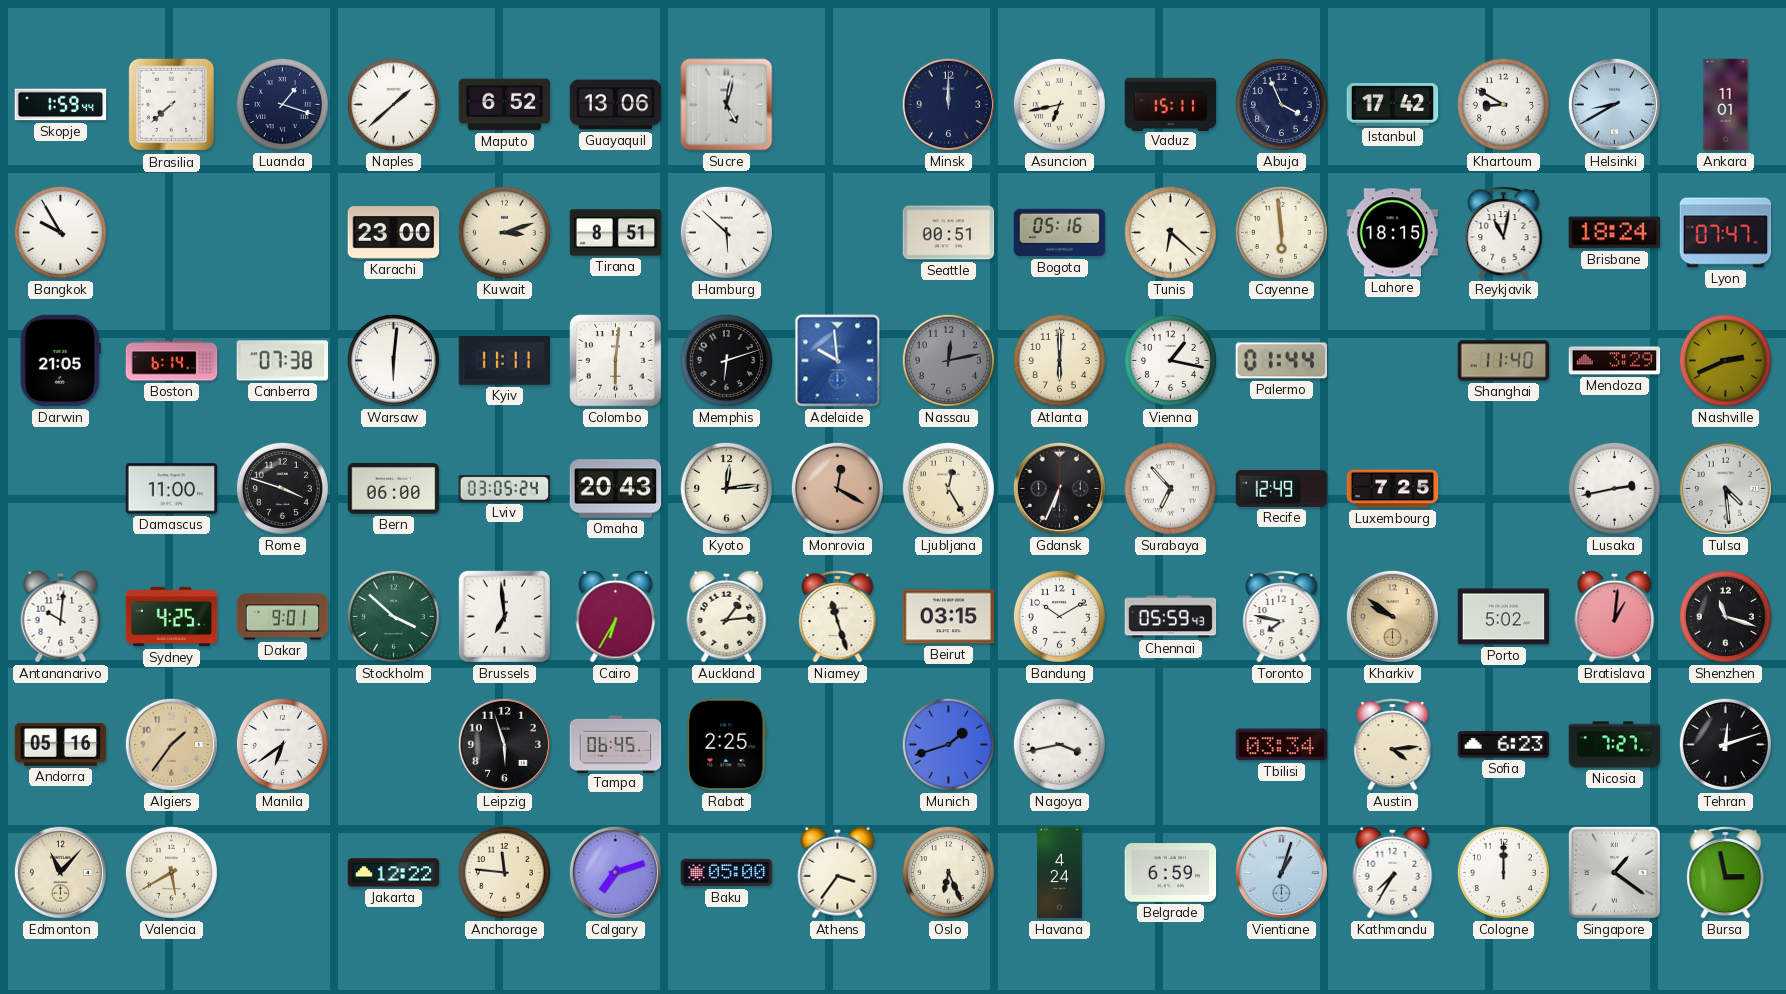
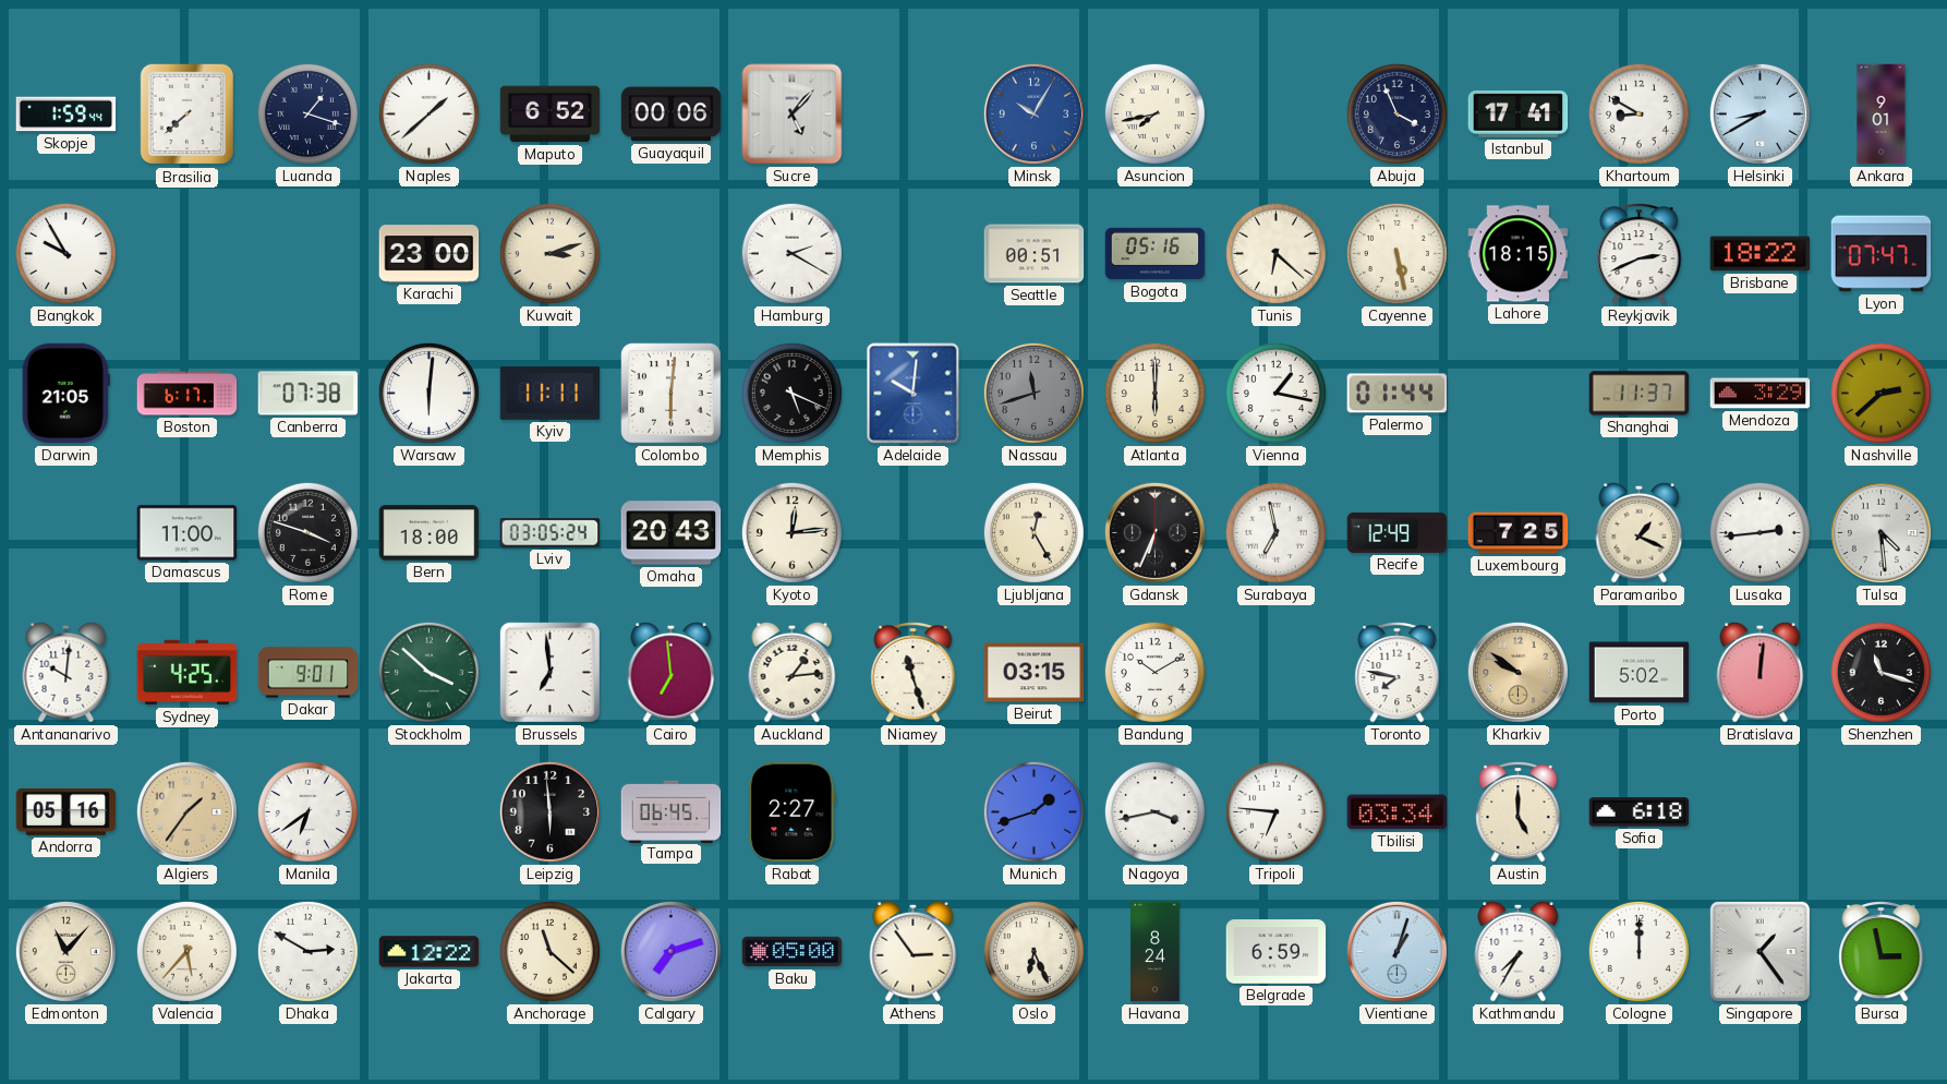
Guayaquil: 13:06 -> 00:06
Sucre: 5:02 -> 5:07
Minsk: 12:00 -> 10:05
Minsk dial: navy -> blue
Asuncion: 6:43 -> 7:43
Vaduz: 15:11 -> none
Istanbul: 17:42 -> 17:41
Ankara: 11:01 -> 9:01
Tirana: 8:51 -> none
Hamburg: 5:52 -> 2:20
Cayenne: 5:59 -> 5:28
Reykjavik: 11:02 -> 2:41
Brisbane: 18:24 -> 18:22
Boston: 6:14 -> 6:17
Memphis: 6:12 -> 5:19
Adelaide: 9:59 -> 10:01
Nassau: 12:13 -> 11:42
Shanghai: 11:40 -> 11:37
Nashville: 2:41 -> 2:38
Bern: 06:00 -> 18:00
Monrovia: 12:20 -> none
Surabaya: 6:53 -> 6:58
Paramaribo: none -> 1:19
Lusaka: 2:43 -> 2:44
Cairo: 6:35 -> 6:59
Chennai: 05:59 -> none
Bratislava: 1:01 -> 12:01
Leipzig: 5:57 -> 5:59
Rabat: 2:25 -> 2:27
Tripoli: none -> 6:46
Austin: 4:14 -> 5:00
Sofia: 6:23 -> 6:18
Nicosia: 7:27 -> none
Tehran: 12:12 -> none
Valencia: 5:40 -> 5:37
Dhaka: none -> 2:50
Anchorage: 11:46 -> 11:22
Athens: 3:36 -> 2:54
Havana: 4:24 -> 8:24
Singapore: 1:21 -> 1:24
